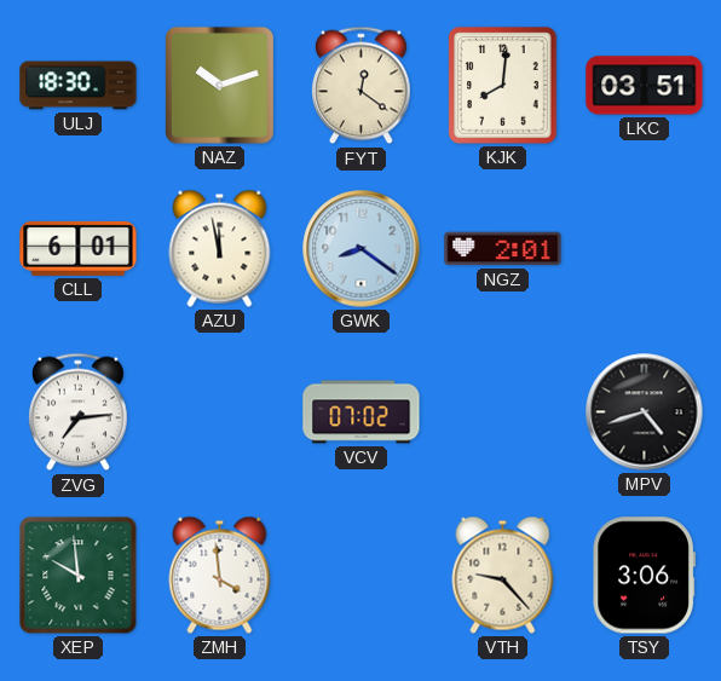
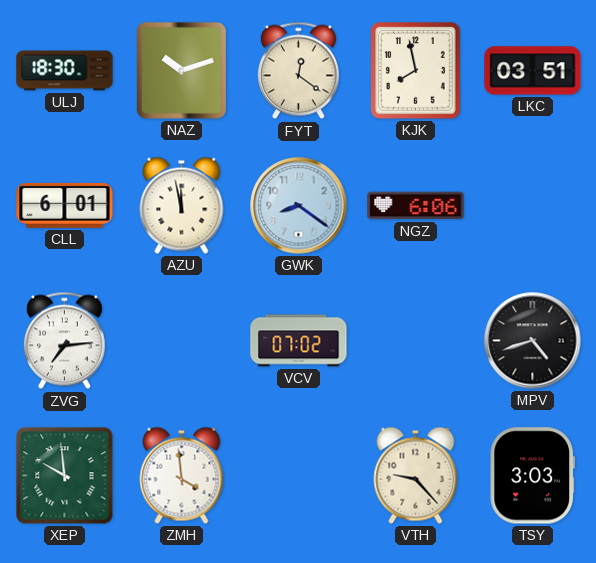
KJK: 8:01 -> 7:58
NGZ: 2:01 -> 6:06
TSY: 3:06 -> 3:03
